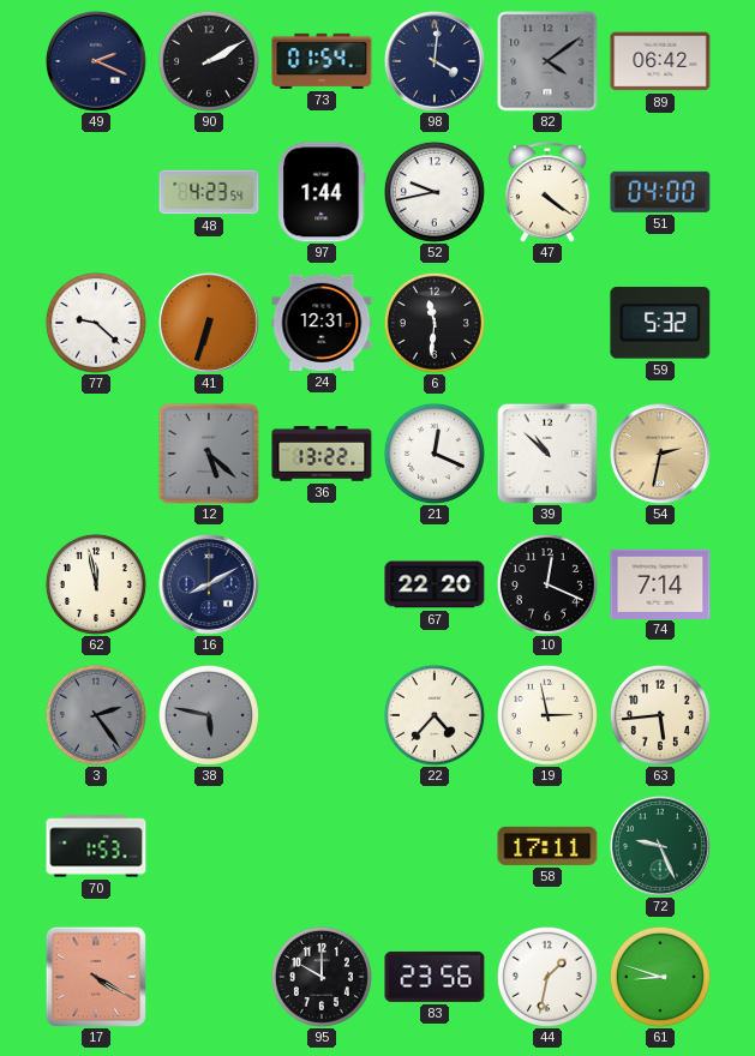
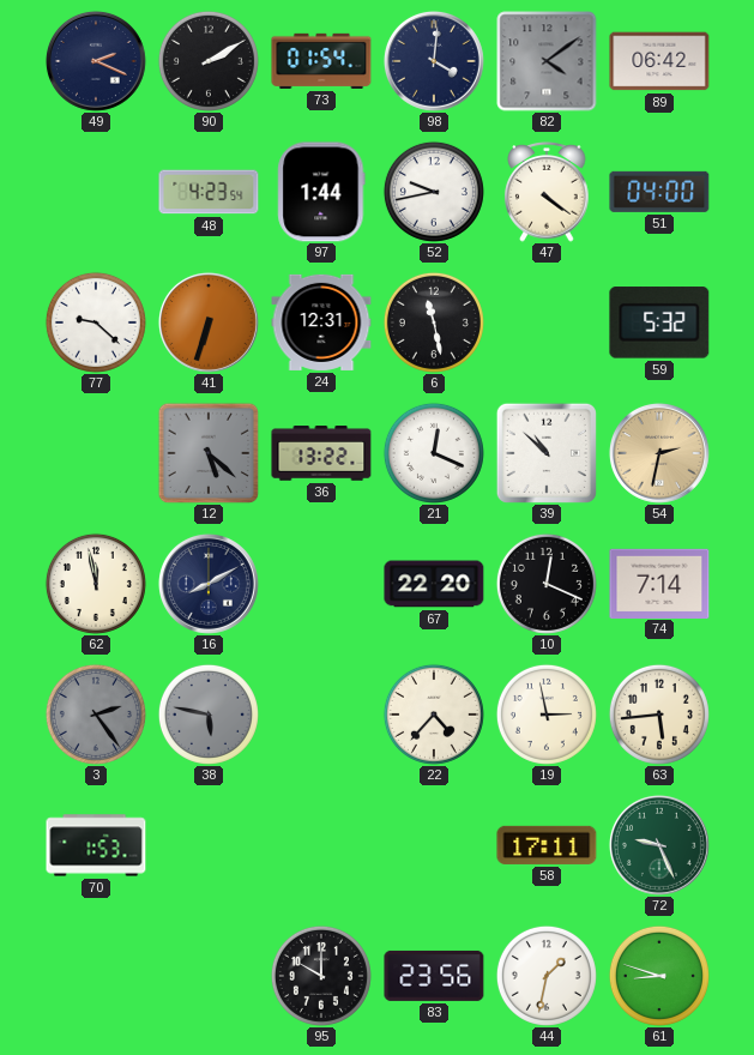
6: 11:31 -> 11:28
17: 4:20 -> none
